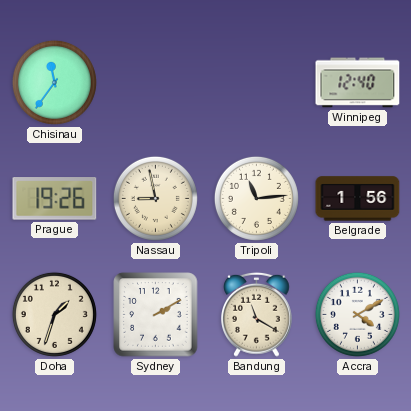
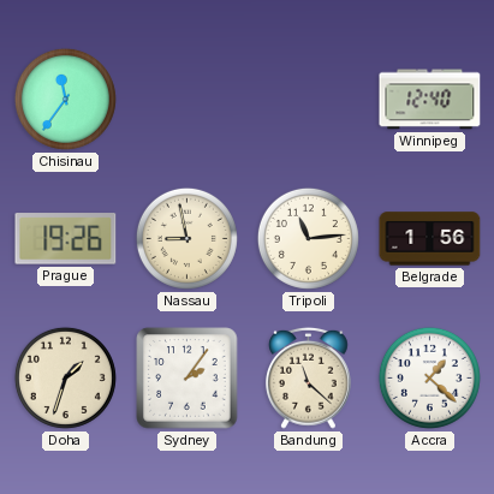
Sydney: 2:10 -> 2:06
Bandung: 11:20 -> 11:22
Accra: 4:10 -> 1:22
